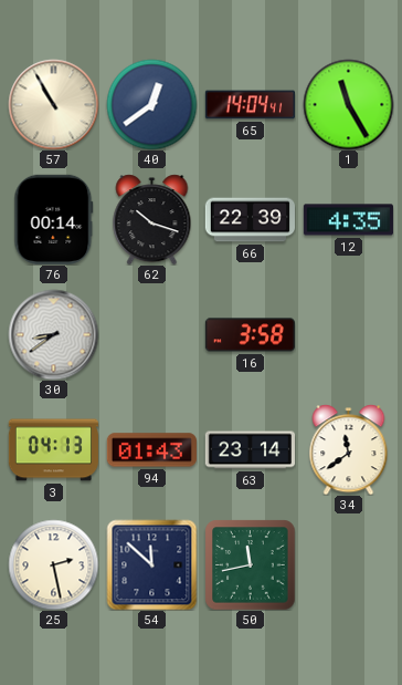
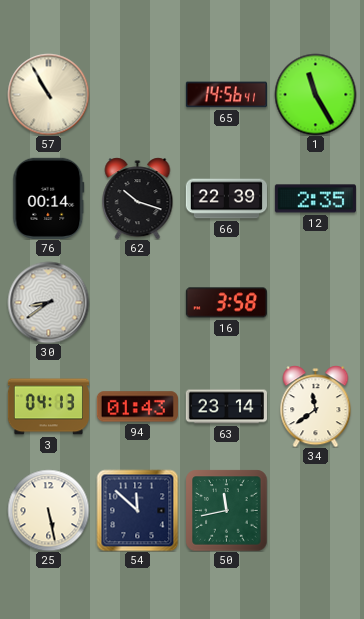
40: 12:39 -> none
65: 14:04 -> 14:56
12: 4:35 -> 2:35
25: 2:28 -> 5:28
